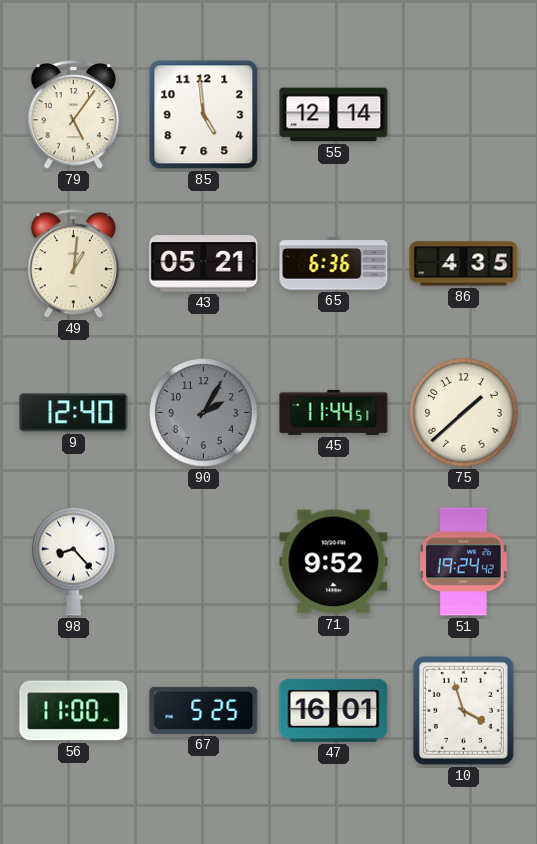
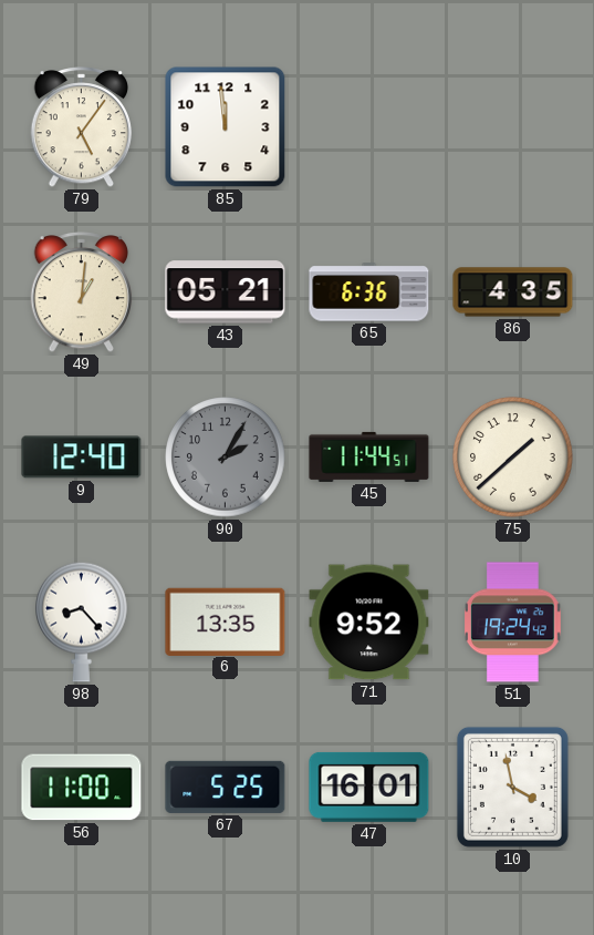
85: 4:59 -> 11:59
55: 12:14 -> none
6: none -> 13:35
10: 3:57 -> 3:58
